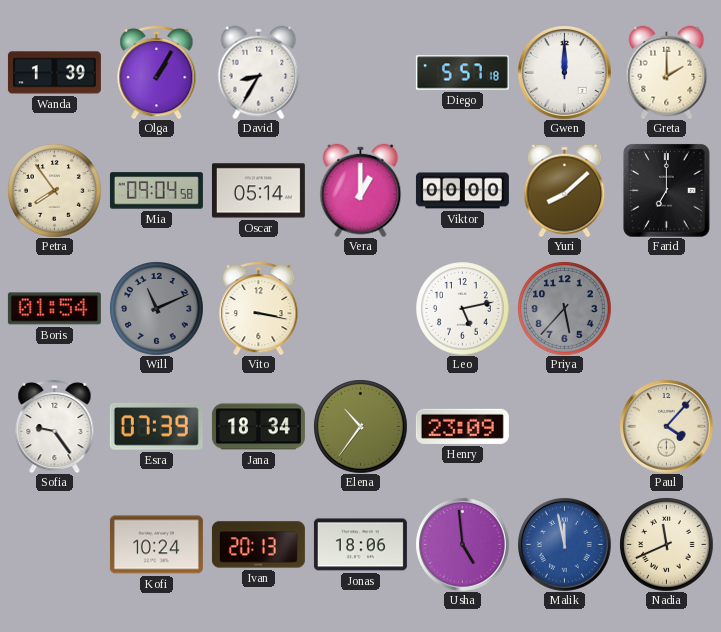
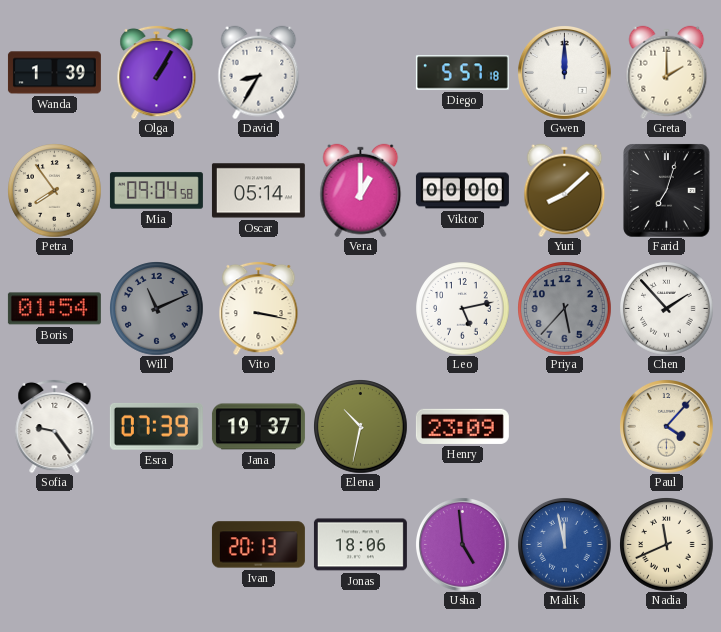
Farid: 7:00 -> 7:03
Chen: none -> 1:53
Jana: 18:34 -> 19:37
Elena: 10:36 -> 10:32
Kofi: 10:24 -> none
